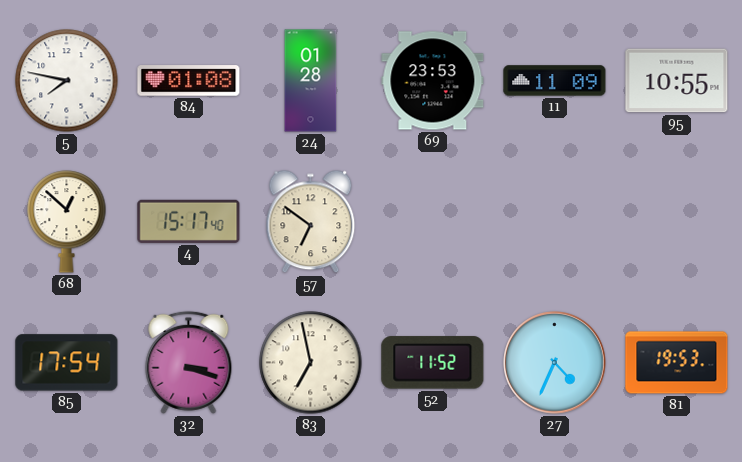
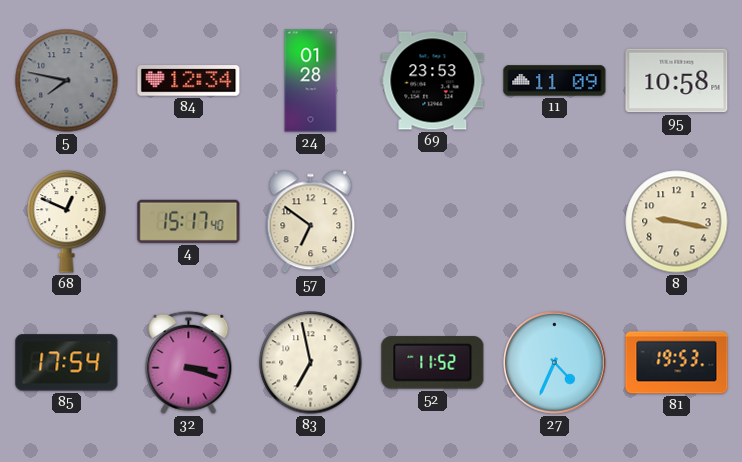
5 dial: white -> grey
84: 01:08 -> 12:34
95: 10:55 -> 10:58
68: 12:52 -> 12:49
8: none -> 9:17
